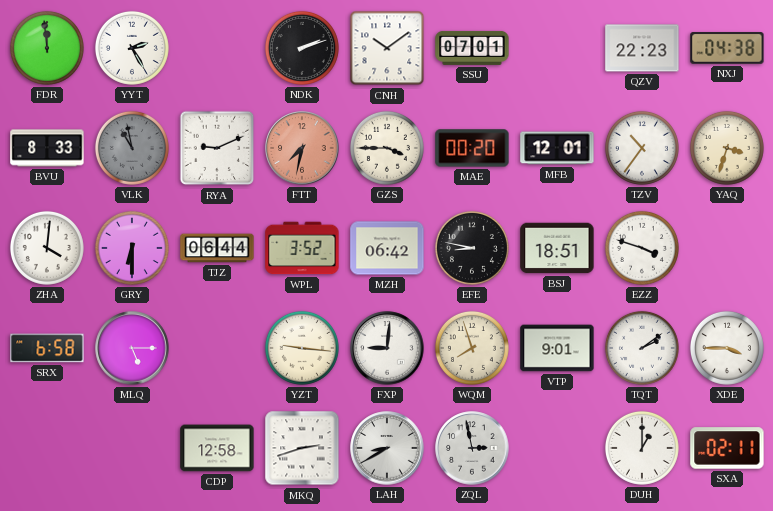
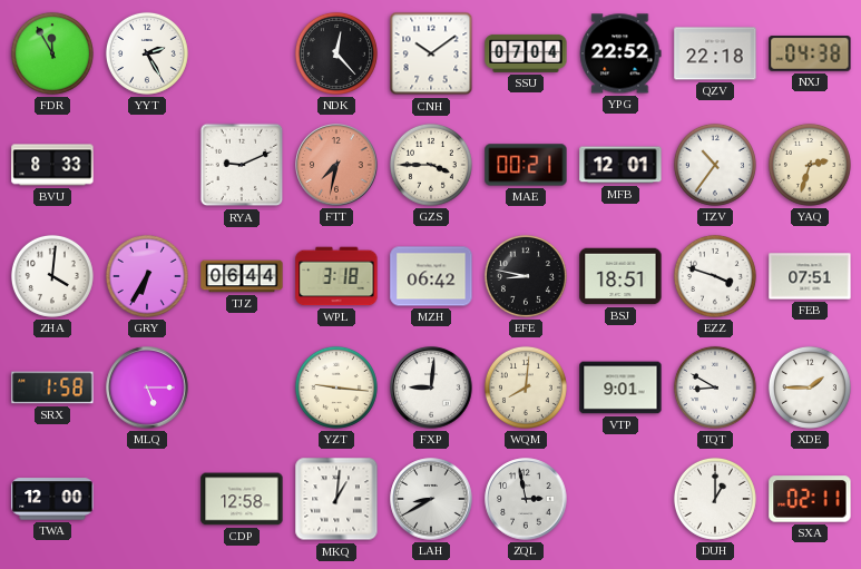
FDR: 11:59 -> 11:55
NDK: 2:12 -> 12:23
SSU: 07:01 -> 07:04
YPG: none -> 22:52
QZV: 22:23 -> 22:18
VLK: 10:58 -> none
MAE: 00:20 -> 00:21
YAQ: 3:33 -> 2:33
GRY: 6:30 -> 6:35
WPL: 3:52 -> 3:18
FEB: none -> 07:51
SRX: 6:58 -> 1:58
WQM: 7:57 -> 8:01
TQT: 2:09 -> 8:50
XDE: 3:45 -> 1:45
TWA: none -> 12:00
MKQ: 2:42 -> 1:01
